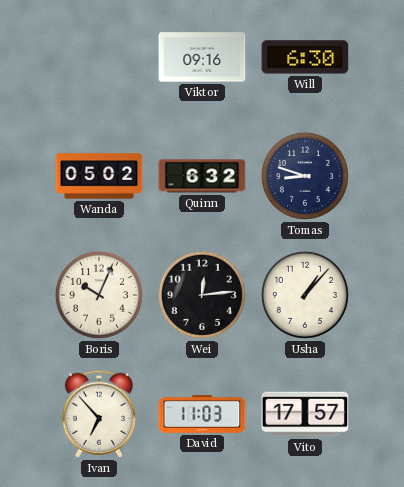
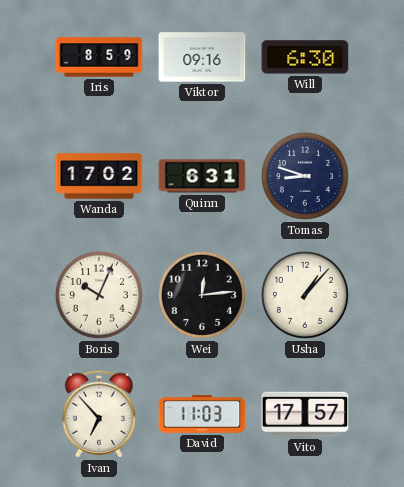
Iris: none -> 8:59
Wanda: 05:02 -> 17:02
Quinn: 6:32 -> 6:31
